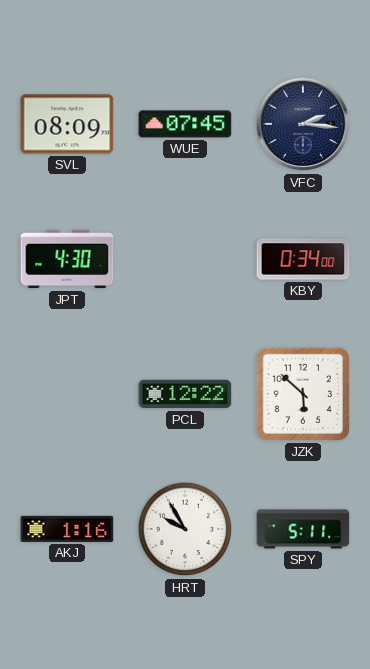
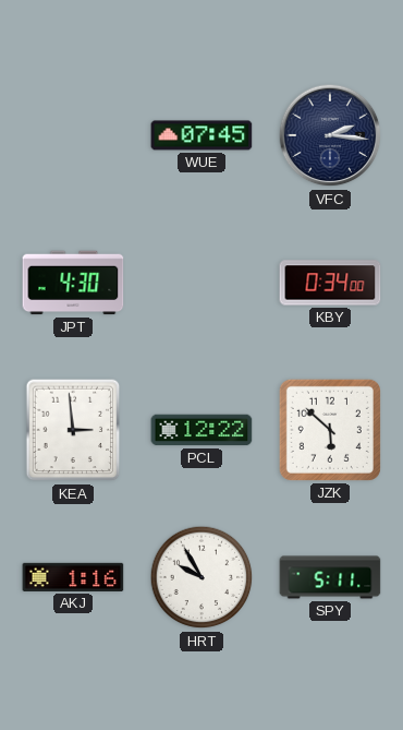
SVL: 08:09 -> none
KEA: none -> 2:59
